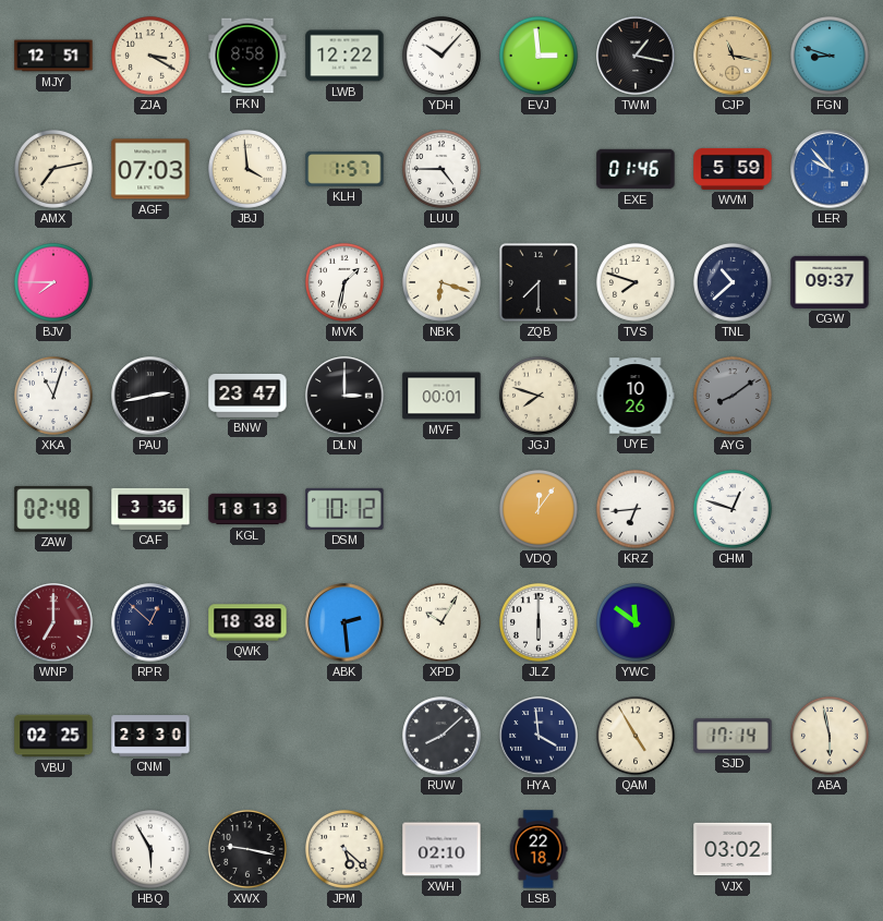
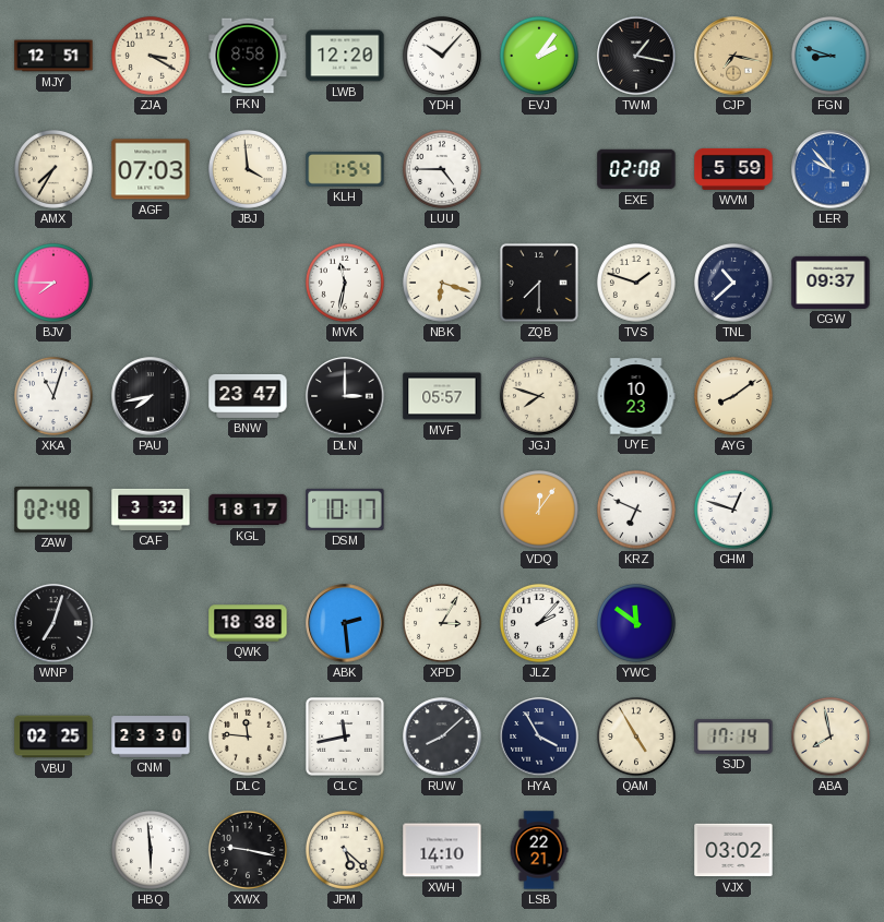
LWB: 12:22 -> 12:20
EVJ: 2:59 -> 2:06
CJP: 11:17 -> 7:17
AMX: 7:13 -> 7:35
KLH: 1:57 -> 1:54
EXE: 01:46 -> 02:08
MVK: 1:32 -> 11:32
TVS: 7:48 -> 1:48
PAU: 2:43 -> 7:43
MVF: 00:01 -> 05:57
UYE: 10:26 -> 10:23
AYG dial: grey -> cream
CAF: 3:36 -> 3:32
KGL: 18:13 -> 18:17
DSM: 10:12 -> 10:17
KRZ: 6:44 -> 6:49
WNP: 7:00 -> 7:03
WNP dial: burgundy -> black
RPR: 12:52 -> none
XPD: 10:05 -> 3:05
JLZ: 6:00 -> 2:07
DLC: none -> 11:46
CLC: none -> 11:43
HYA: 3:59 -> 3:55
ABA: 5:58 -> 7:58
HBQ: 5:55 -> 5:59
XWH: 02:10 -> 14:10
LSB: 22:18 -> 22:21
